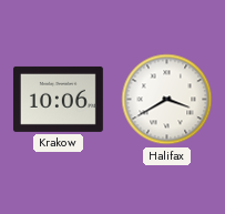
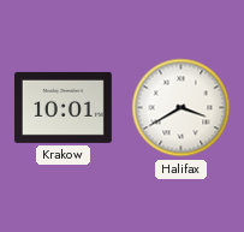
Krakow: 10:06 -> 10:01
